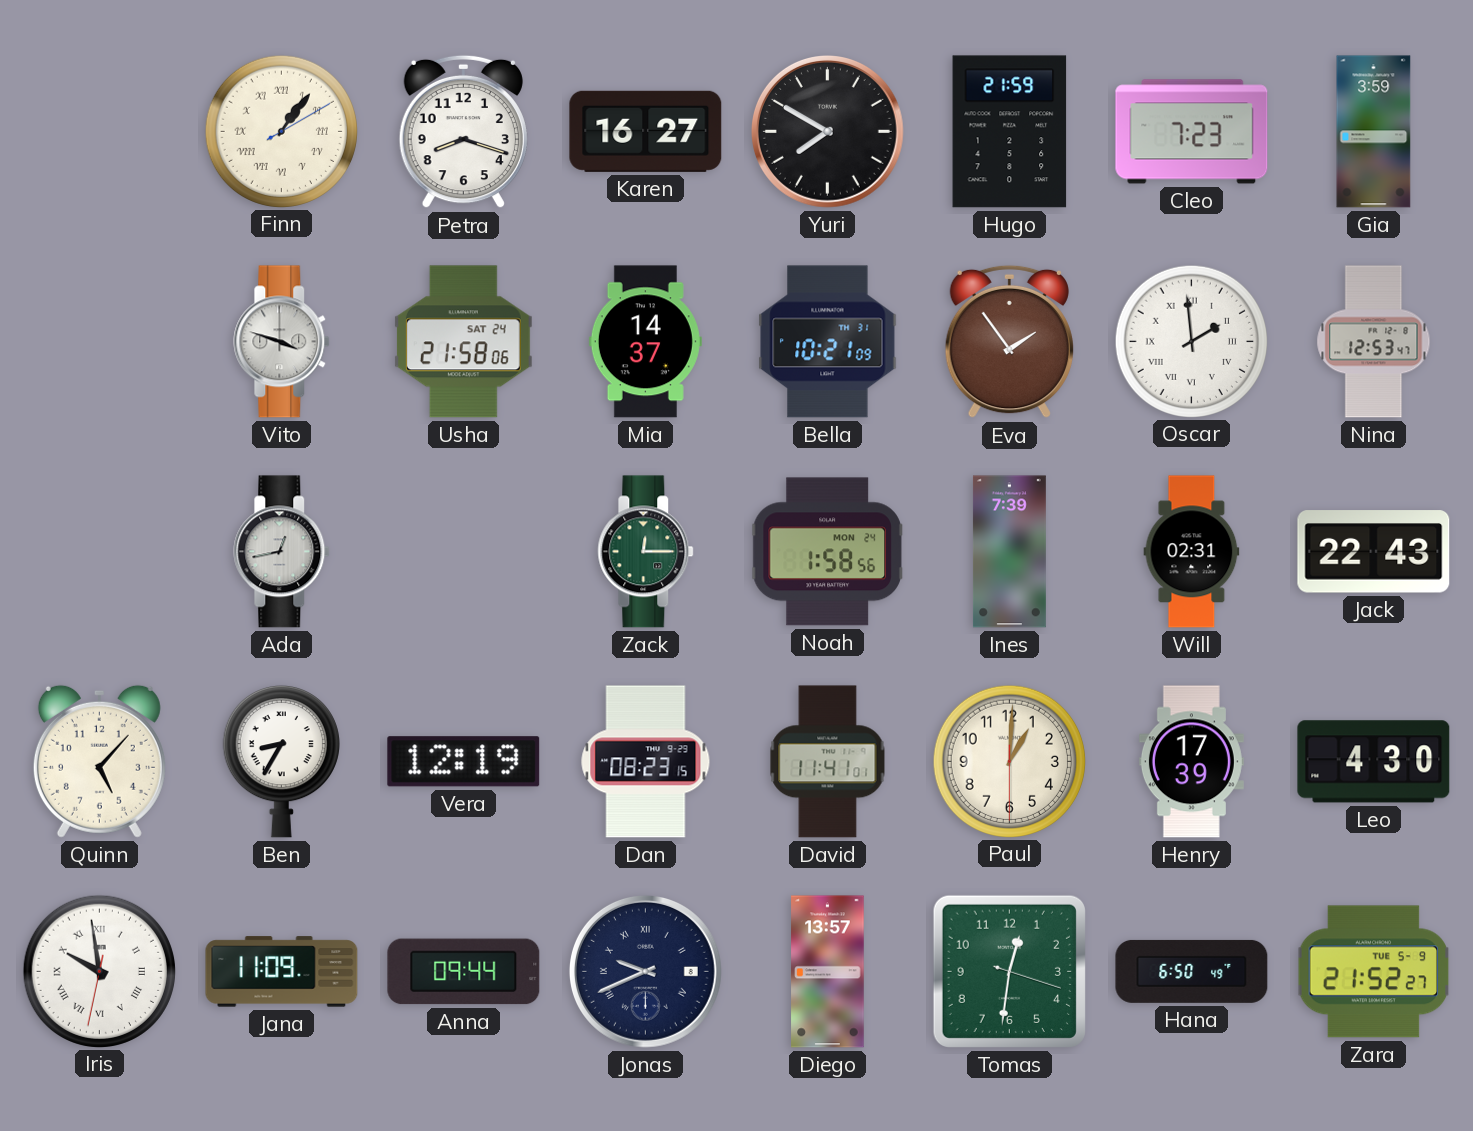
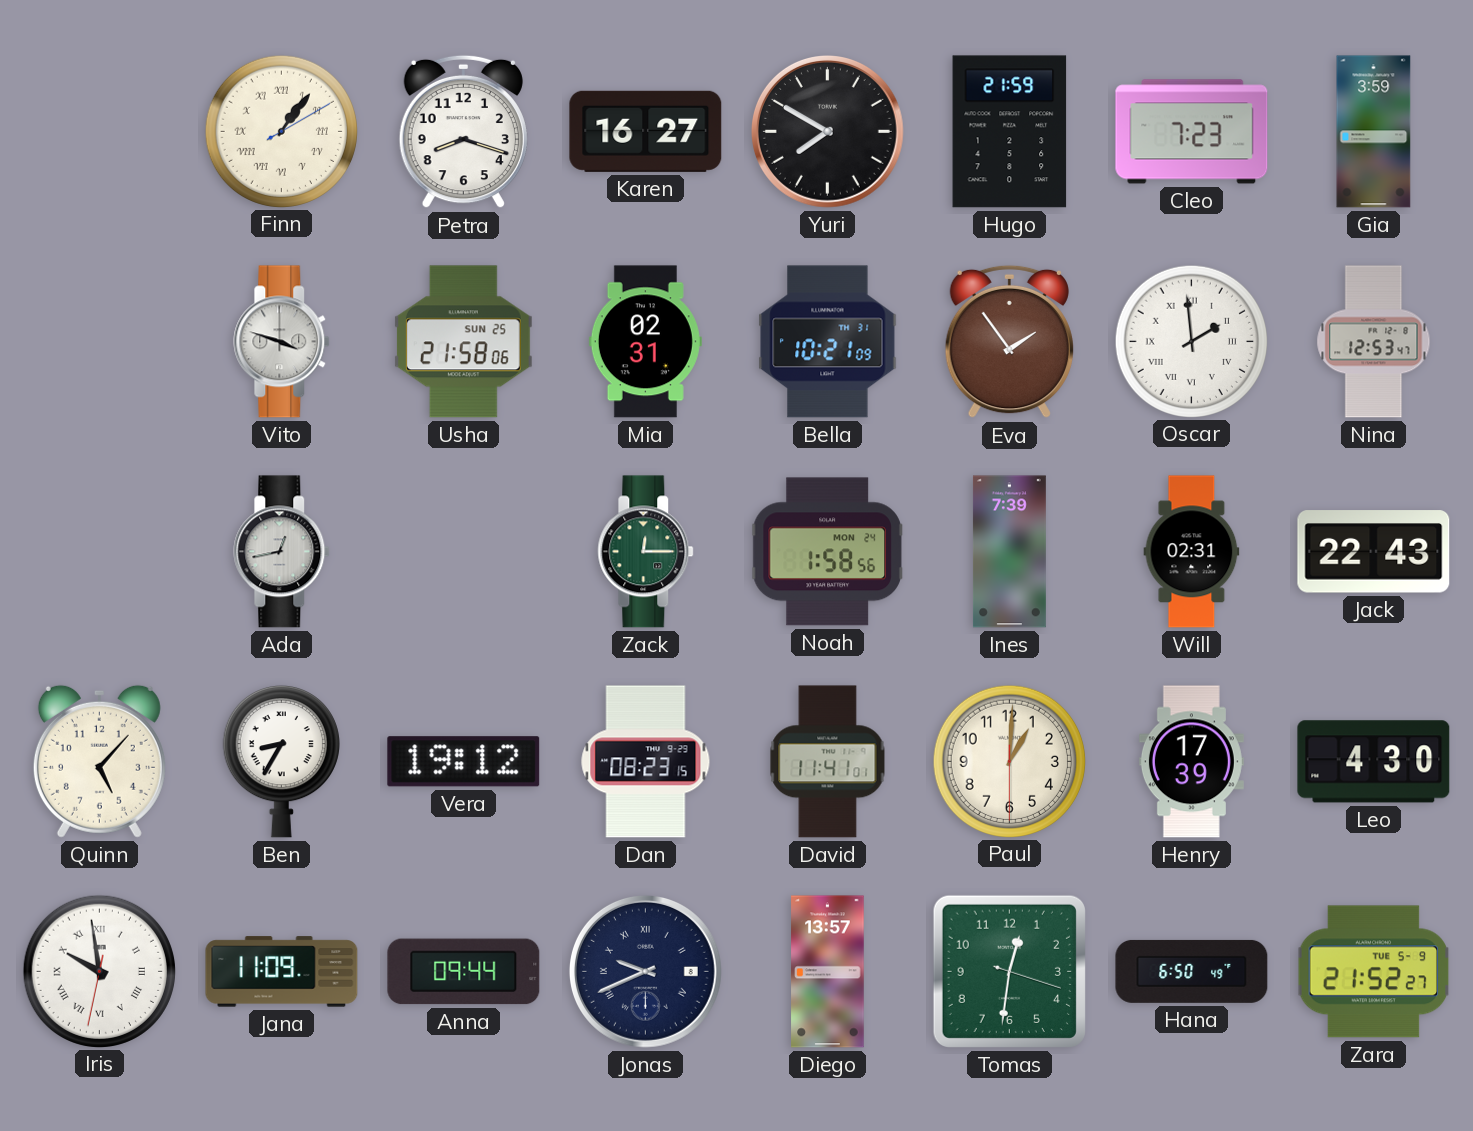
Usha date: SAT 24 -> SUN 25
Mia: 14:37 -> 02:31
Vera: 12:19 -> 19:12
